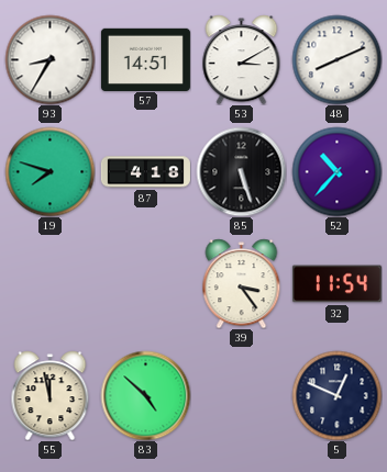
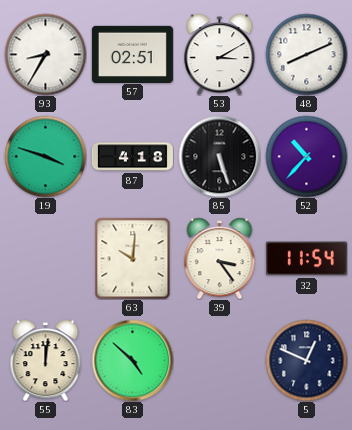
57: 14:51 -> 02:51
19: 7:48 -> 3:48
63: none -> 10:01
55: 11:58 -> 12:01
